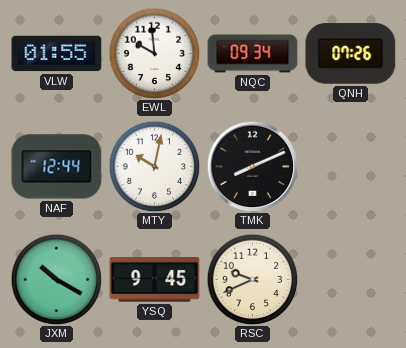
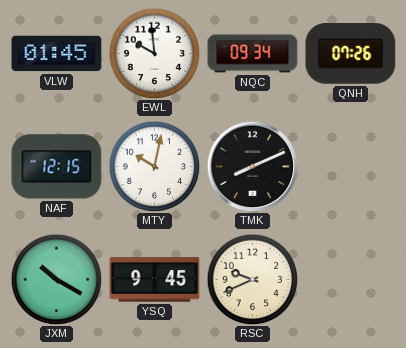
VLW: 01:55 -> 01:45
NAF: 12:44 -> 12:15
